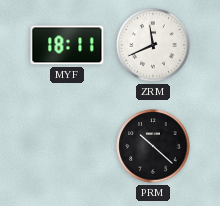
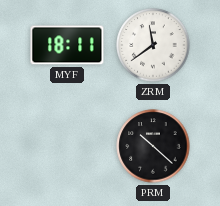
ZRM: 11:41 -> 11:39
